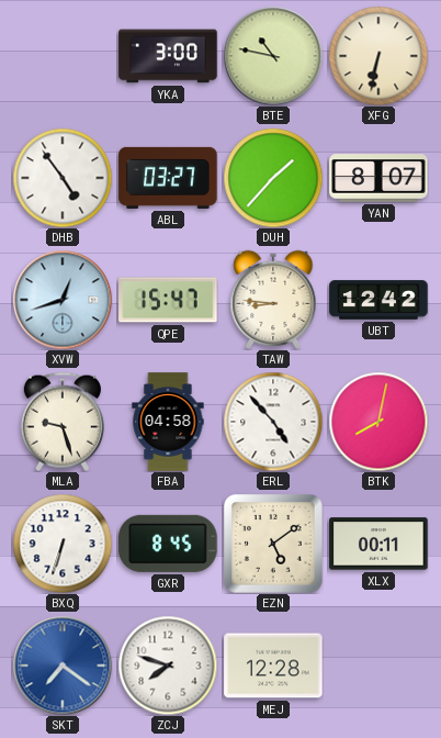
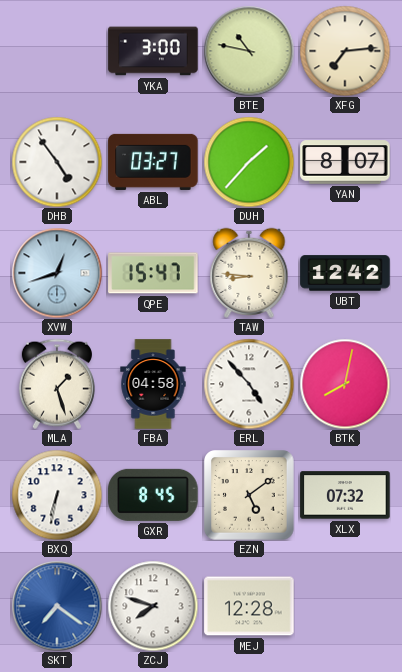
XFG: 6:32 -> 7:14
MLA: 9:27 -> 1:27
BXQ: 6:33 -> 6:32
XLX: 00:11 -> 07:32
